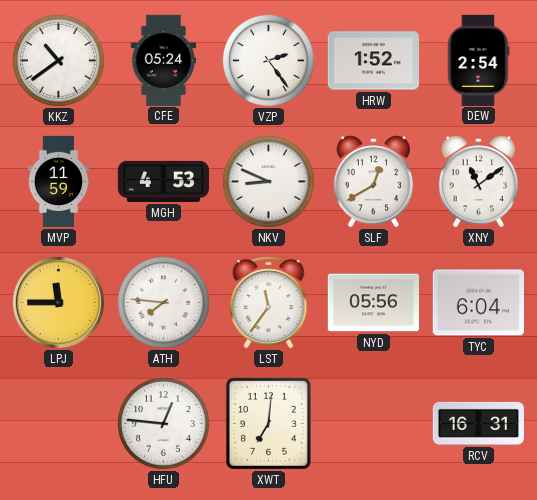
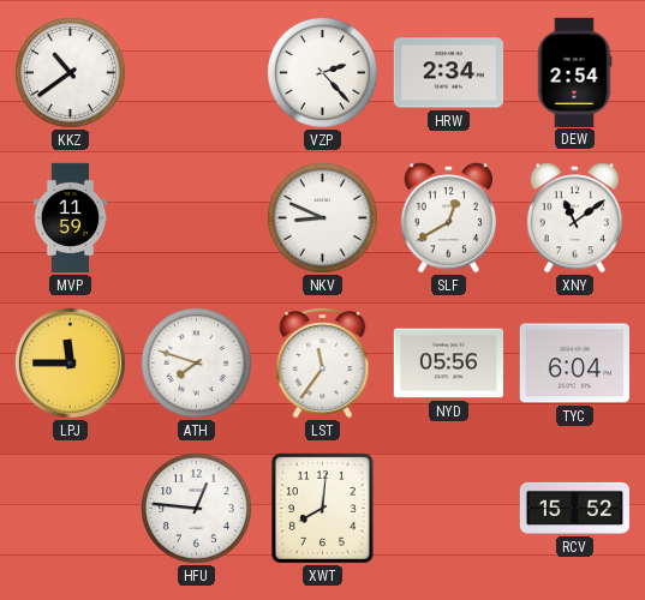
CFE: 05:24 -> none
VZP: 2:24 -> 2:23
HRW: 1:52 -> 2:34
MGH: 4:53 -> none
ATH: 7:46 -> 7:48
XWT: 7:01 -> 8:01
RCV: 16:31 -> 15:52
